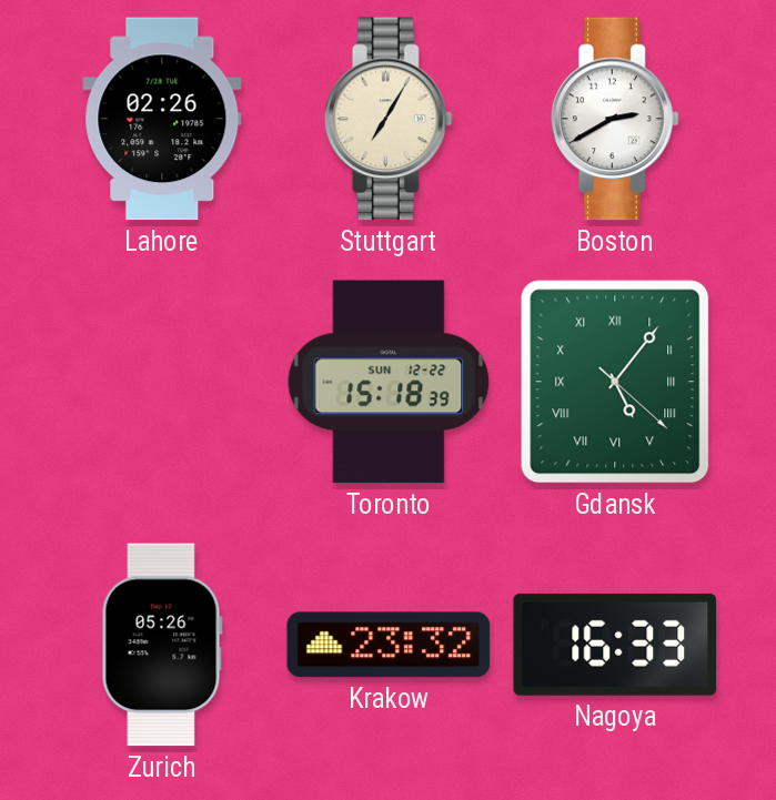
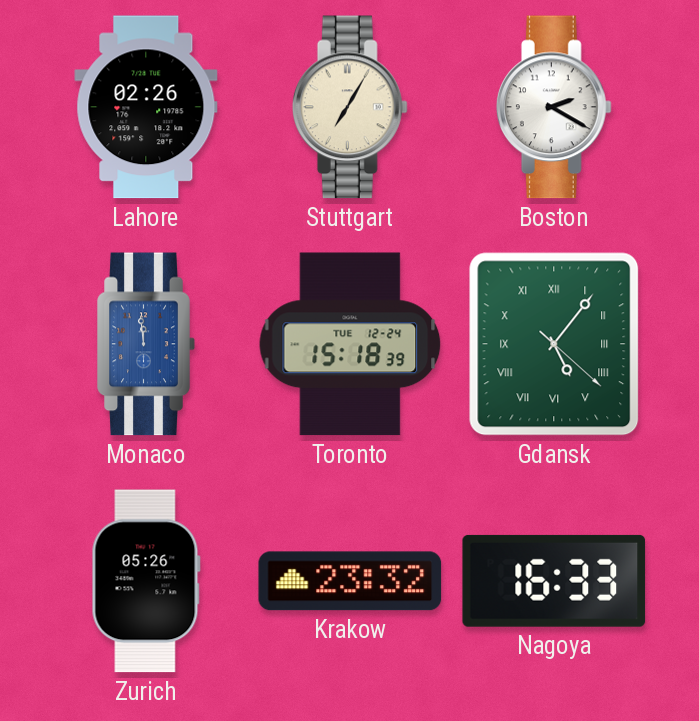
Boston: 2:40 -> 2:20
Monaco: none -> 11:59
Toronto date: SUN 12-22 -> TUE 12-24
